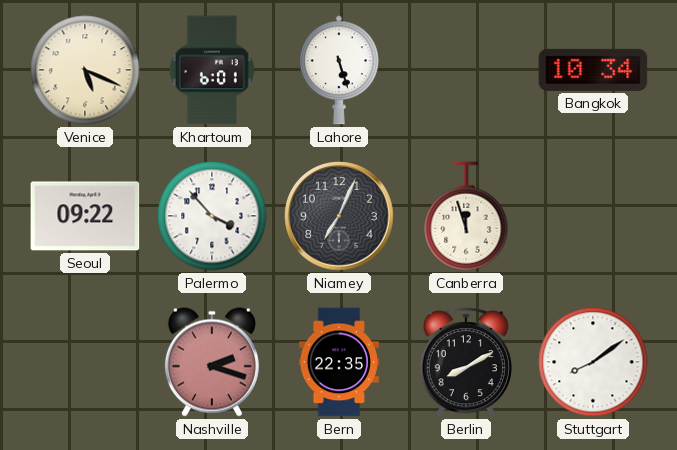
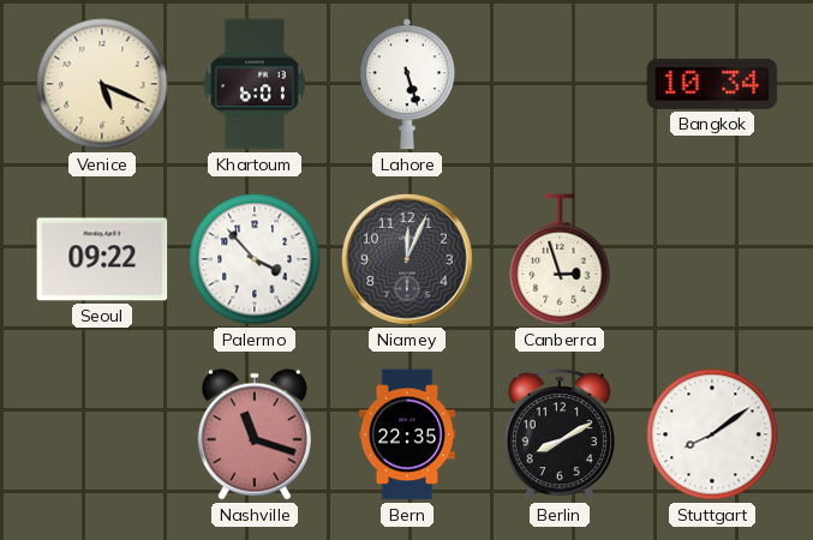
Niamey: 7:04 -> 12:04
Canberra: 11:57 -> 2:57
Nashville: 2:18 -> 11:18
